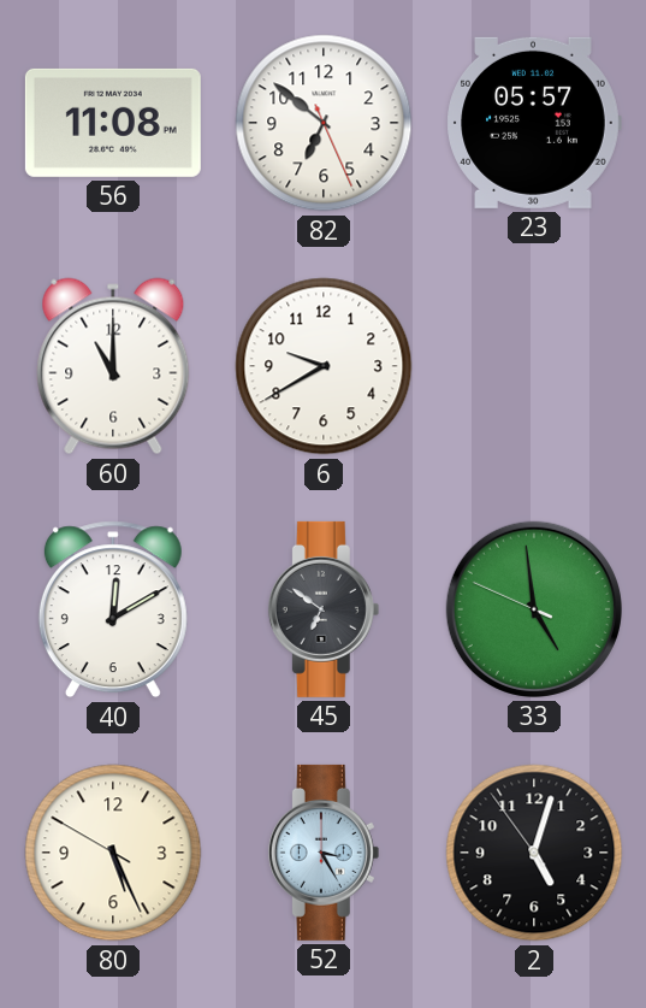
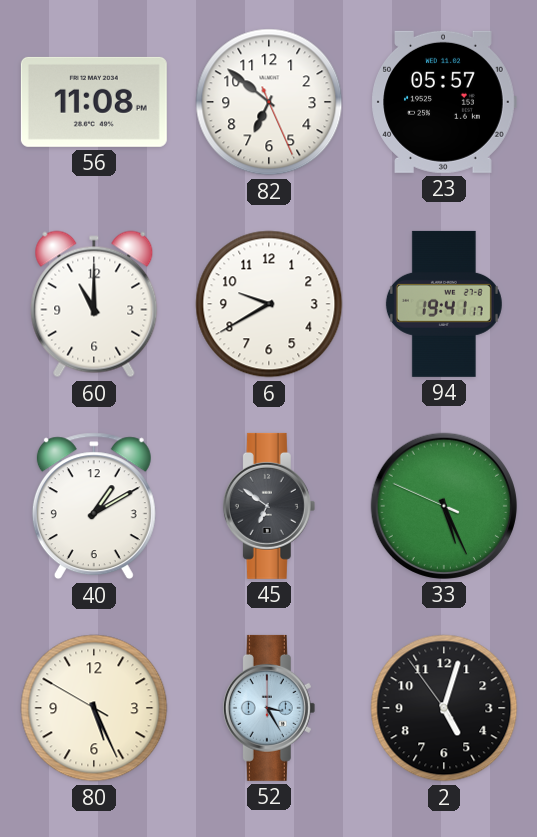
94: none -> 19:41
40: 12:10 -> 1:10
33: 4:58 -> 5:25
